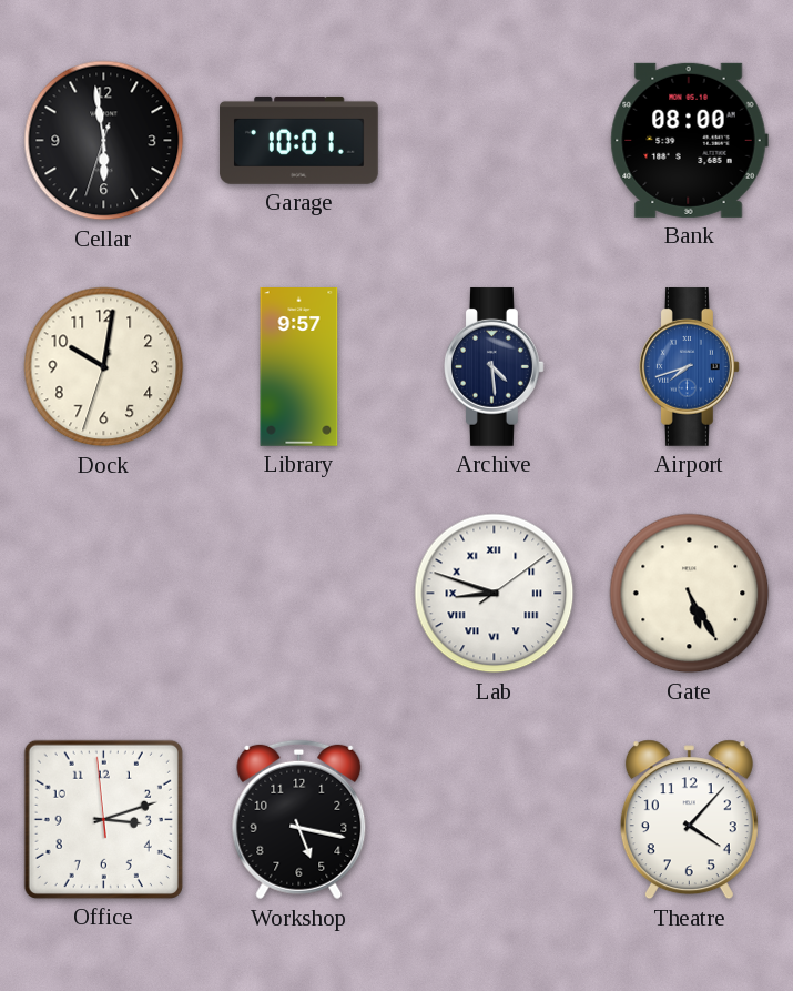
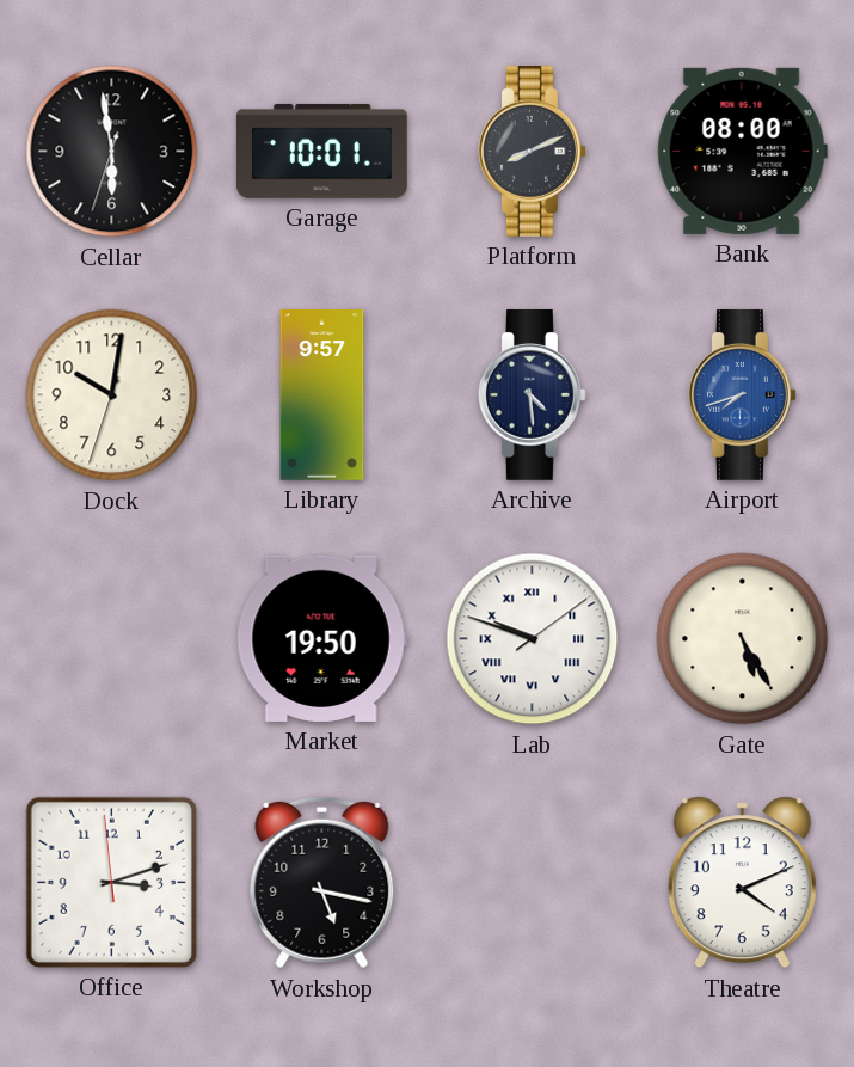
Platform: none -> 8:11
Market: none -> 19:50
Lab: 8:48 -> 9:48
Theatre: 4:07 -> 4:11
